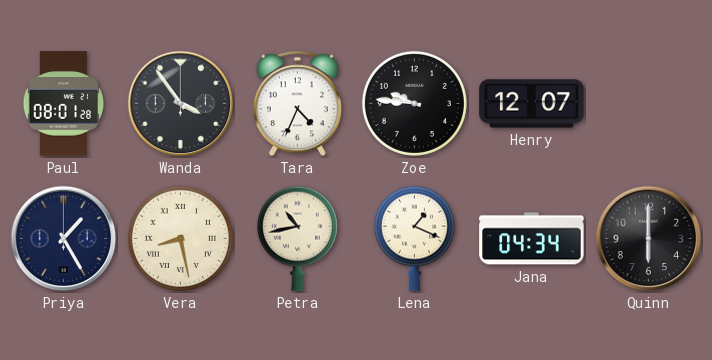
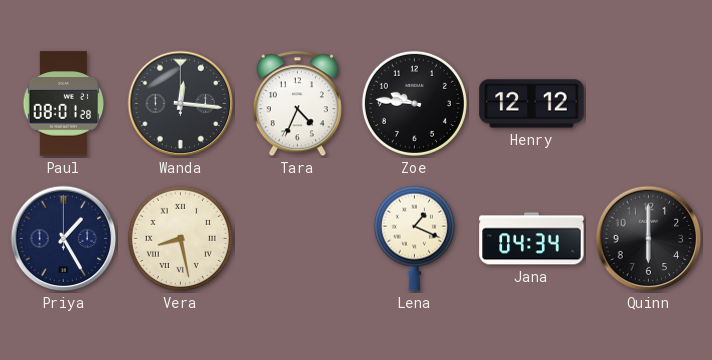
Wanda: 3:54 -> 12:16
Henry: 12:07 -> 12:12
Petra: 10:43 -> none
